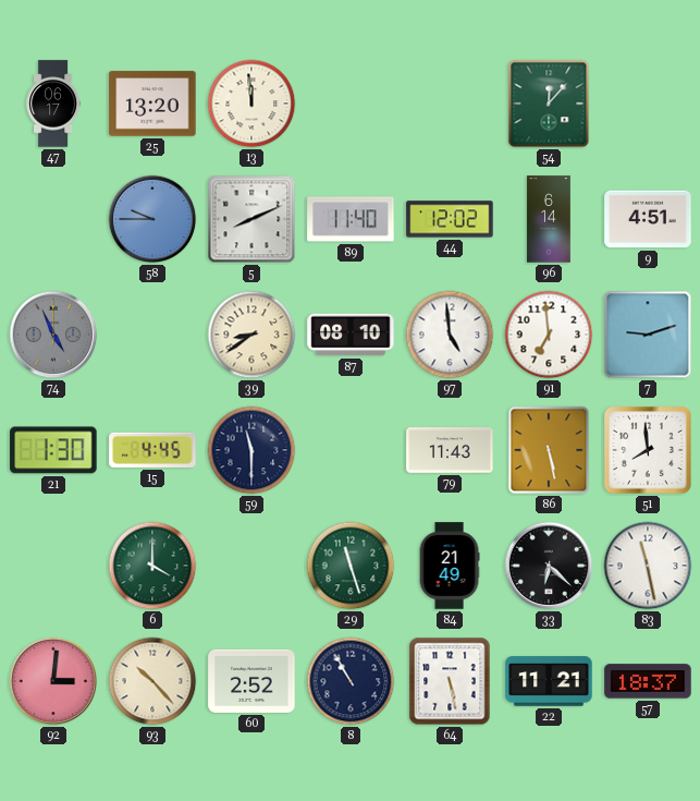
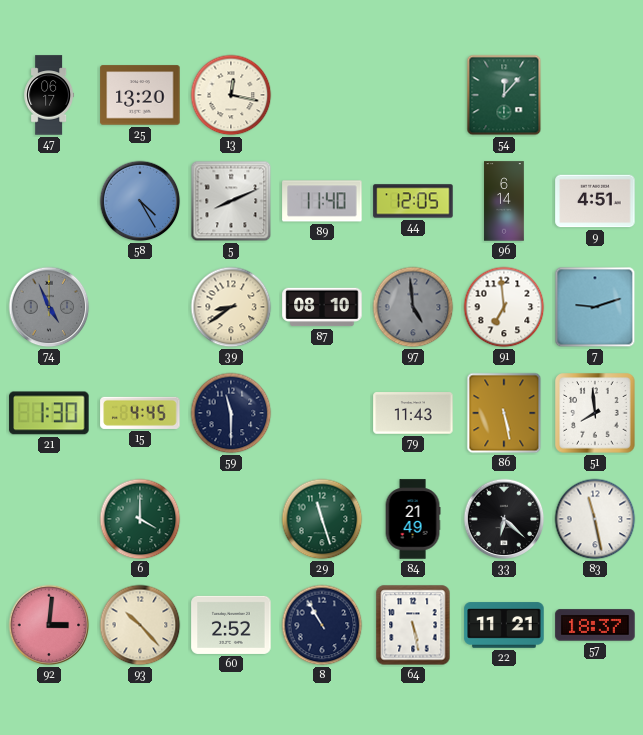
13: 11:59 -> 12:17
58: 9:45 -> 4:25
44: 12:02 -> 12:05
97 dial: white -> grey
